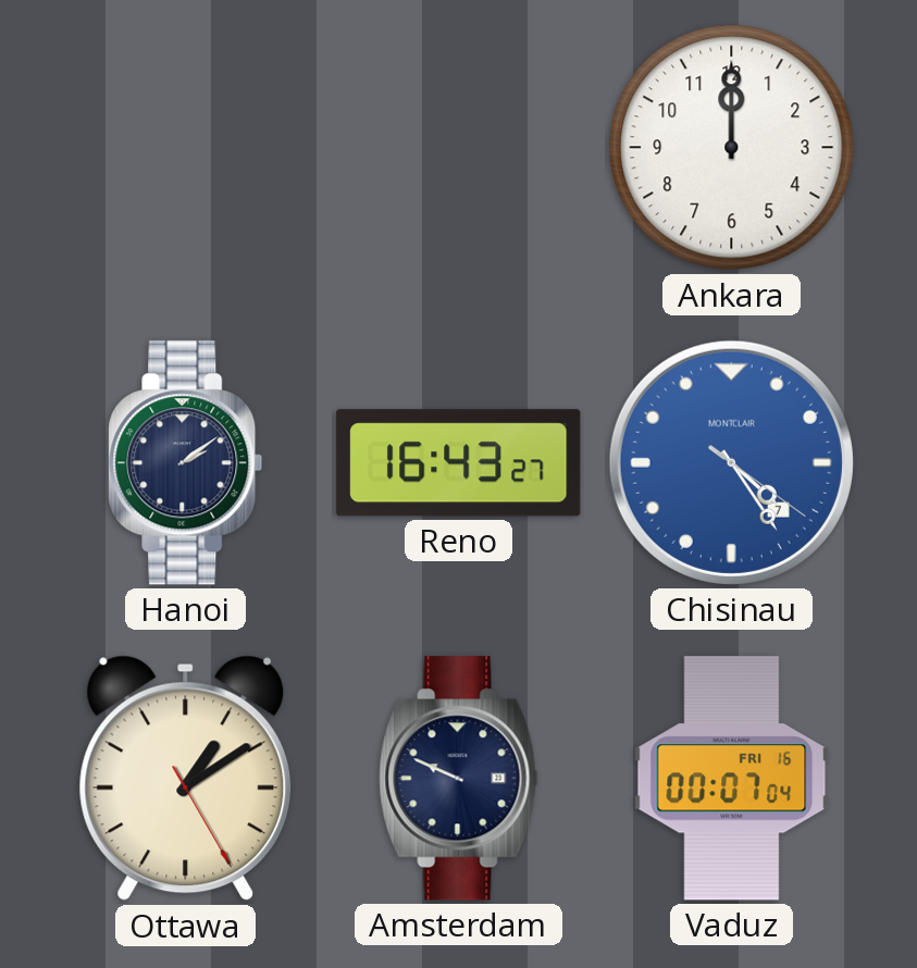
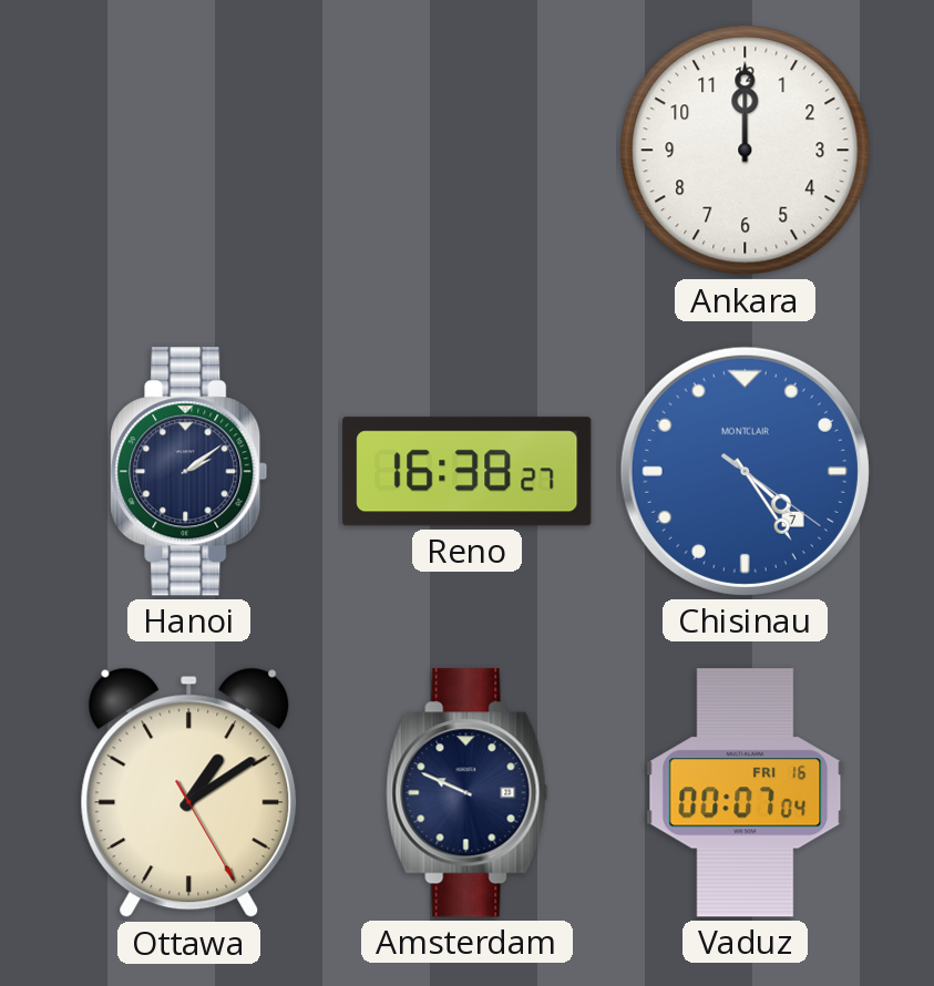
Reno: 16:43 -> 16:38
